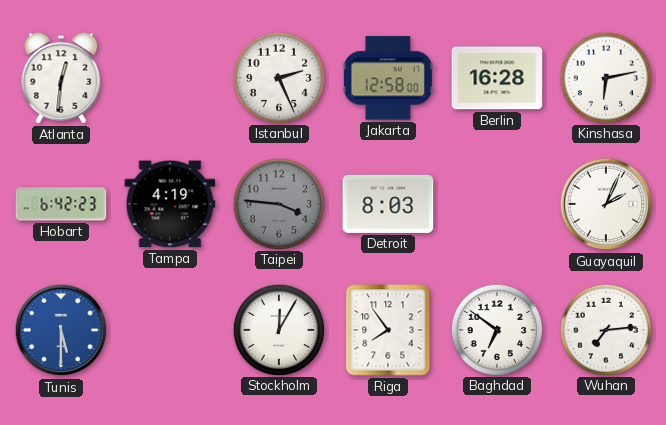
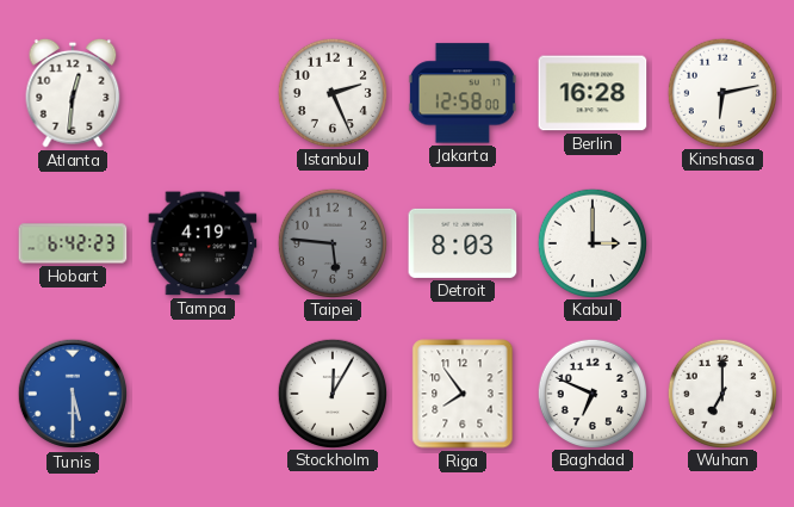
Taipei: 3:46 -> 5:46
Kabul: none -> 3:00
Guayaquil: 2:04 -> none
Baghdad: 6:51 -> 6:49
Wuhan: 7:14 -> 7:00
